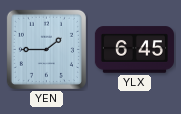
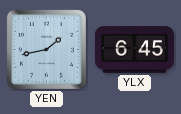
YEN: 1:45 -> 1:43
